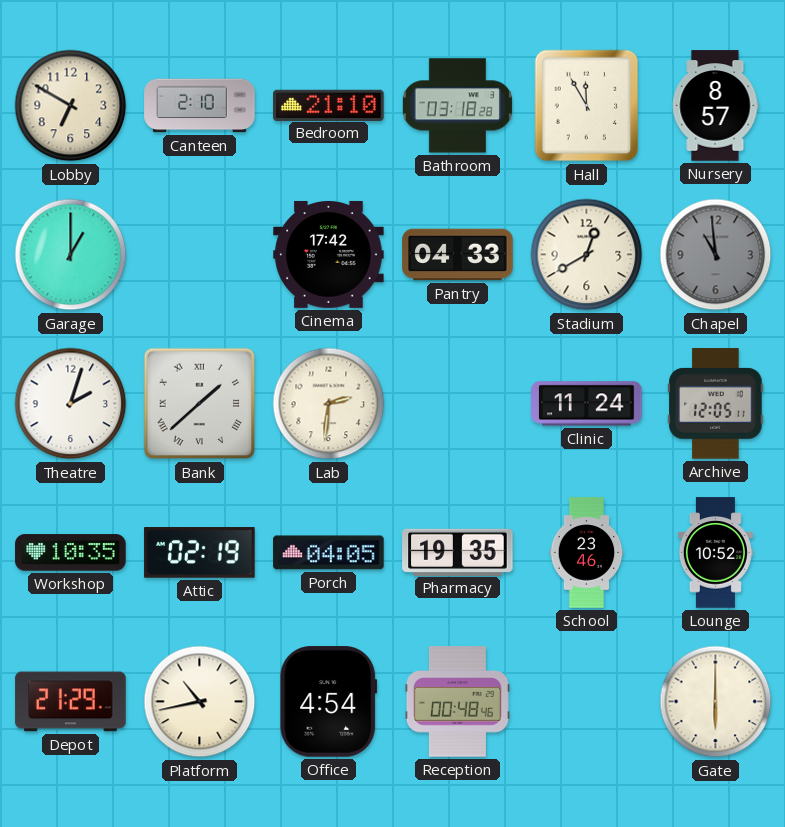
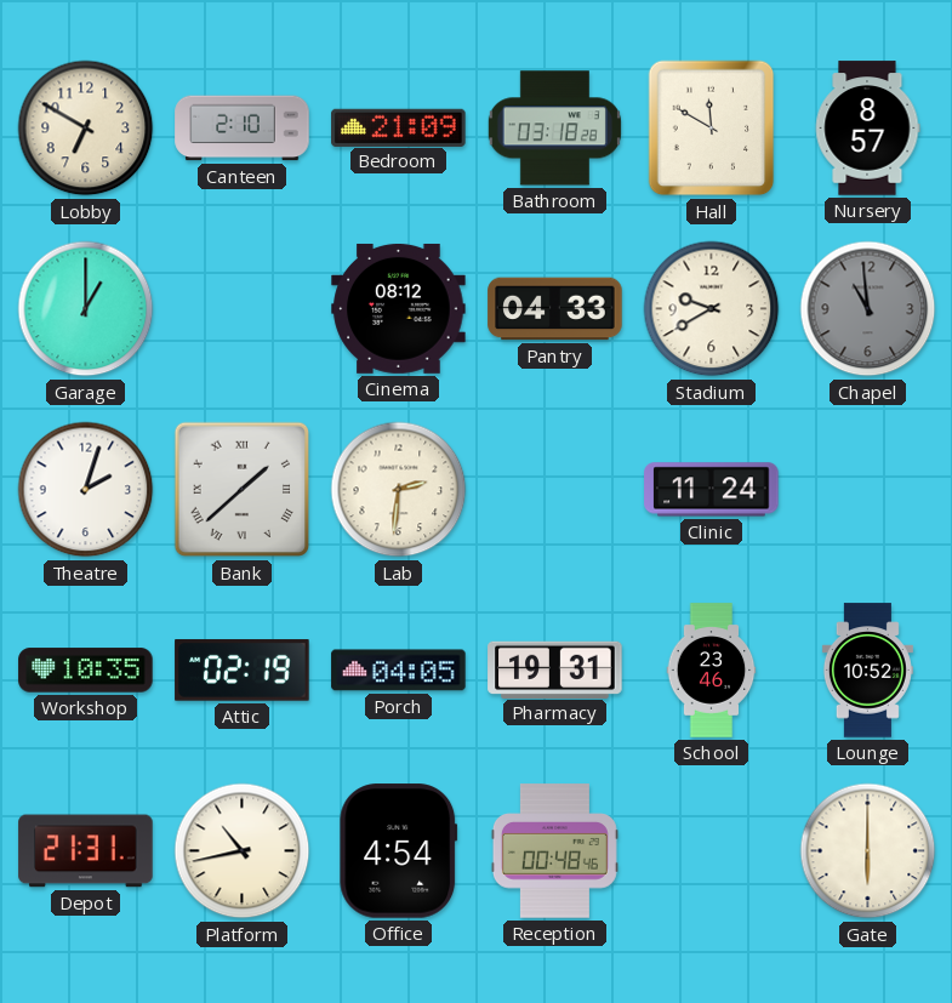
Bedroom: 21:10 -> 21:09
Hall: 11:55 -> 11:50
Cinema: 17:42 -> 08:12
Stadium: 12:40 -> 9:40
Archive: 12:05 -> none
Pharmacy: 19:35 -> 19:31
Depot: 21:29 -> 21:31
